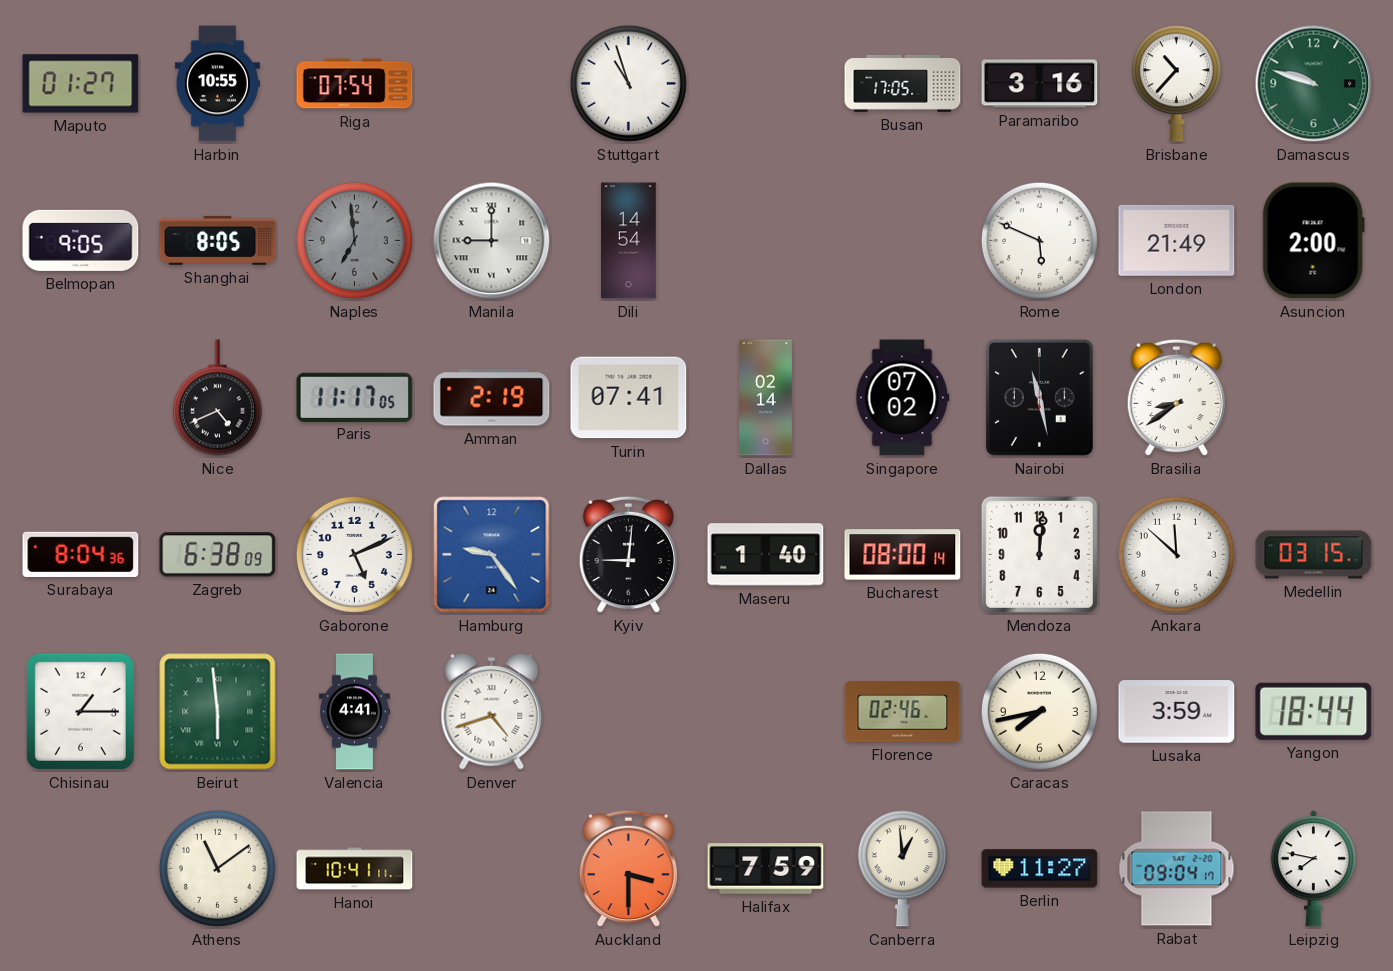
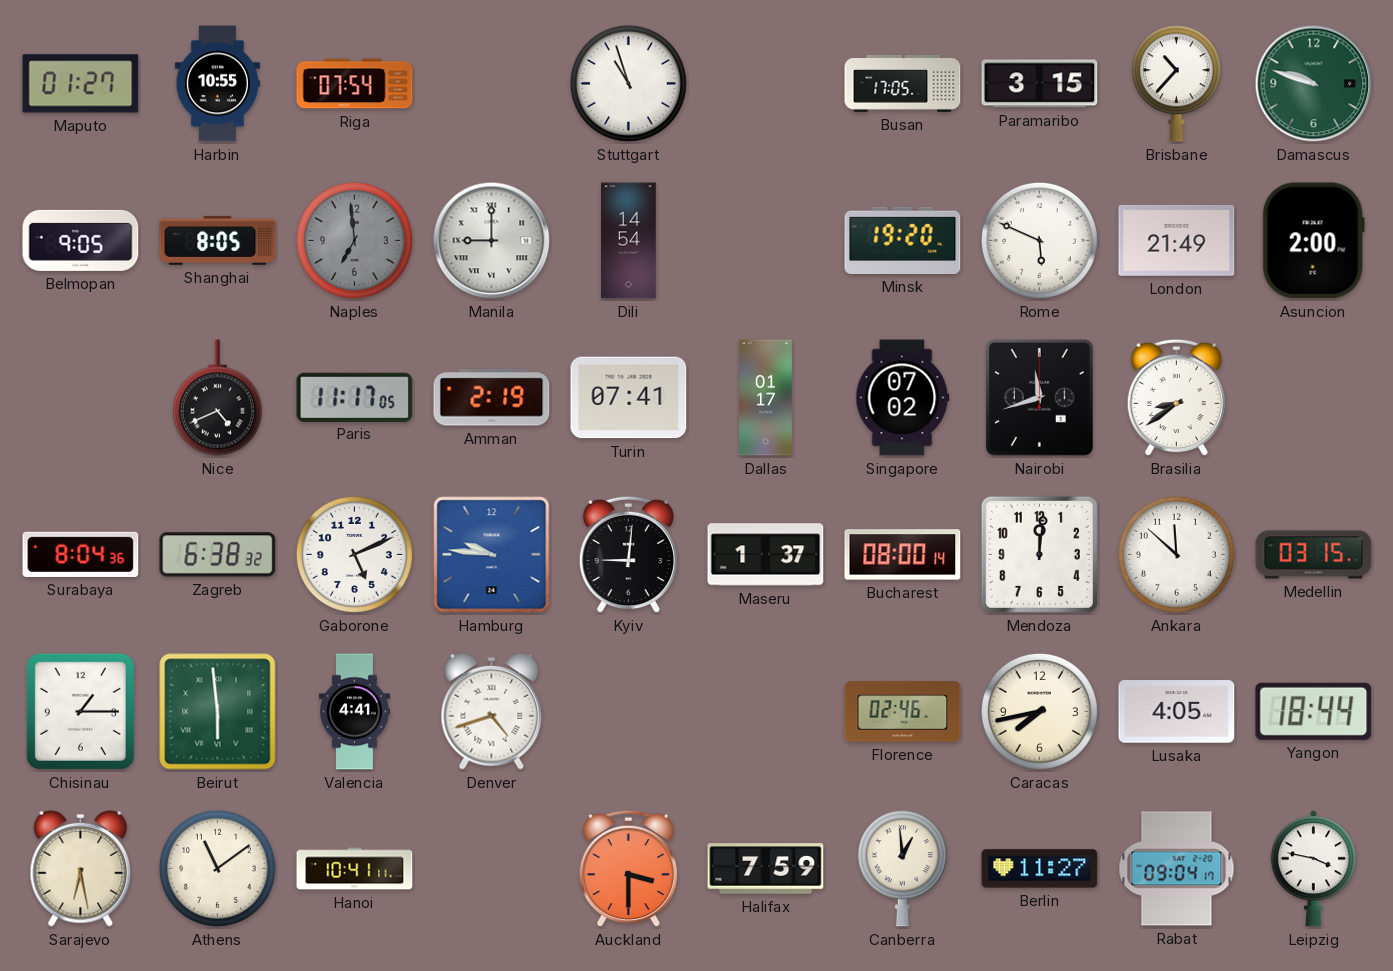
Paramaribo: 3:16 -> 3:15
Minsk: none -> 19:20
Dallas: 02:14 -> 01:17
Nairobi: 11:28 -> 11:42
Zagreb: 6:38:09 -> 6:38:32
Hamburg: 9:24 -> 9:46
Maseru: 1:40 -> 1:37
Lusaka: 3:59 -> 4:05
Sarajevo: none -> 6:28
Leipzig: 7:47 -> 3:47
